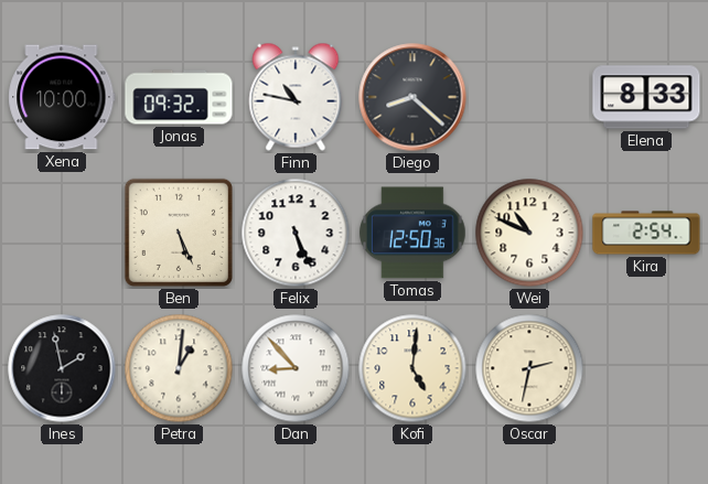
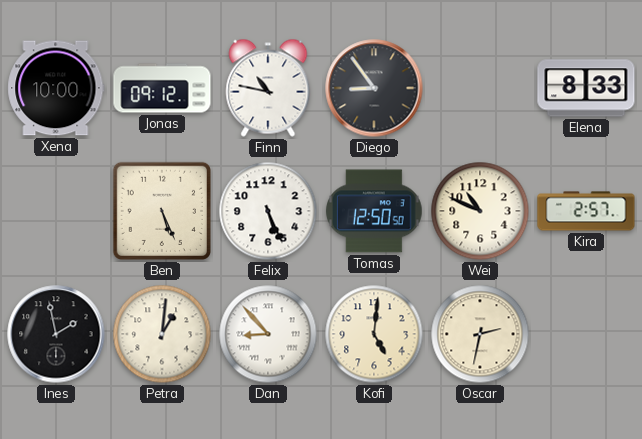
Jonas: 09:32 -> 09:12
Diego: 8:22 -> 8:54
Tomas: 12:50:36 -> 12:50:50
Kira: 2:54 -> 2:57
